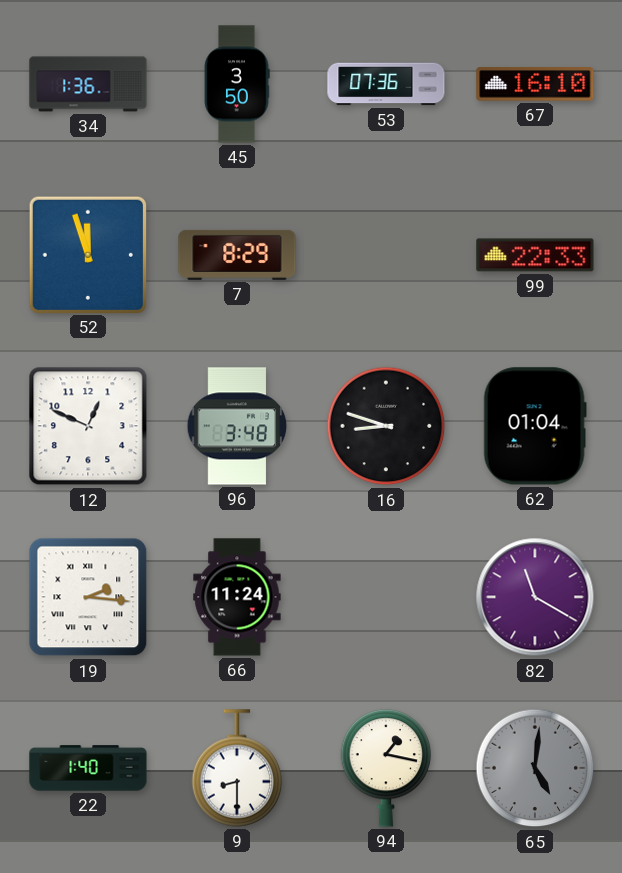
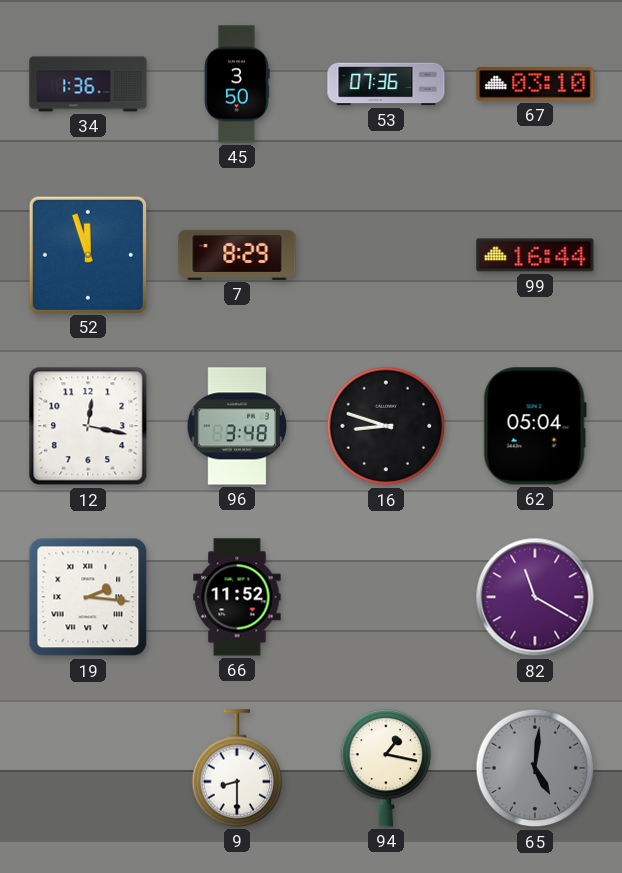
67: 16:10 -> 03:10
99: 22:33 -> 16:44
12: 12:49 -> 12:17
62: 01:04 -> 05:04
66: 11:24 -> 11:52
22: 1:40 -> none
